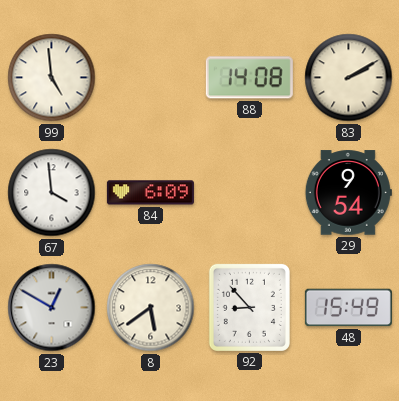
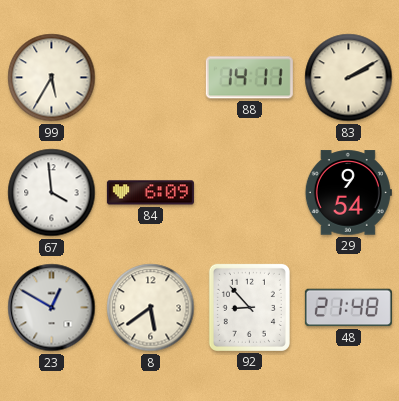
99: 4:59 -> 5:35
88: 14:08 -> 14:11
48: 15:49 -> 21:48
